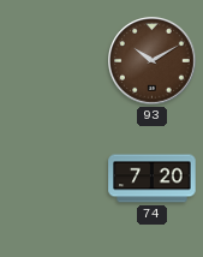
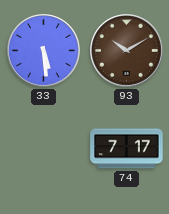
33: none -> 5:29
74: 7:20 -> 7:17
